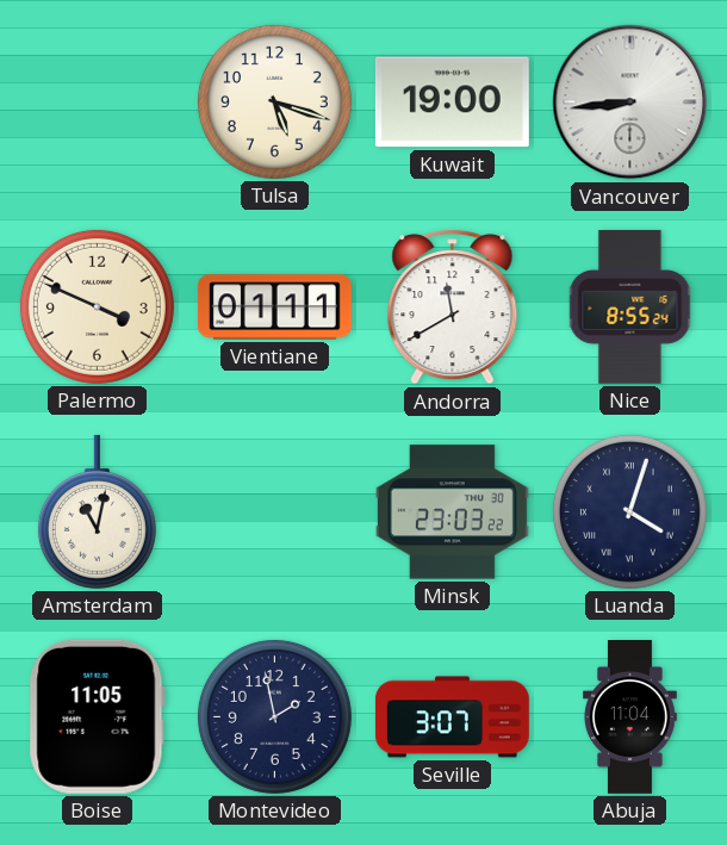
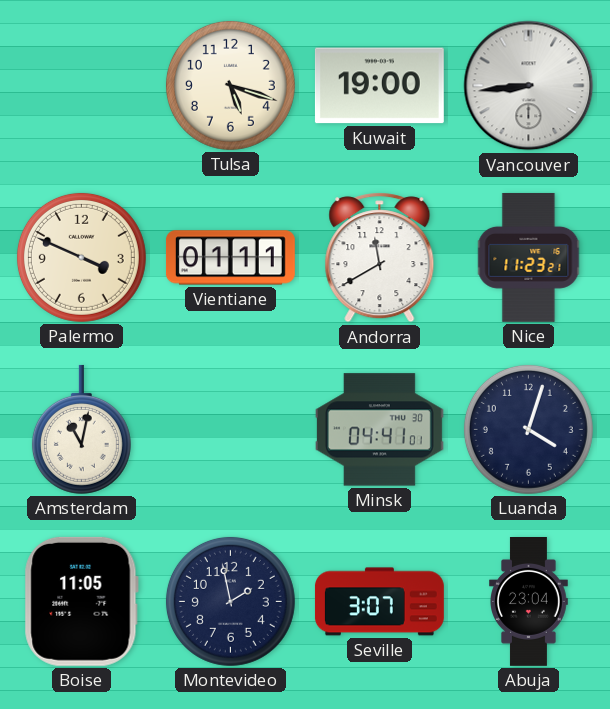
Nice: 8:55 -> 11:23
Minsk: 23:03 -> 04:41
Luanda numerals: Roman -> Arabic
Abuja: 11:04 -> 23:04
